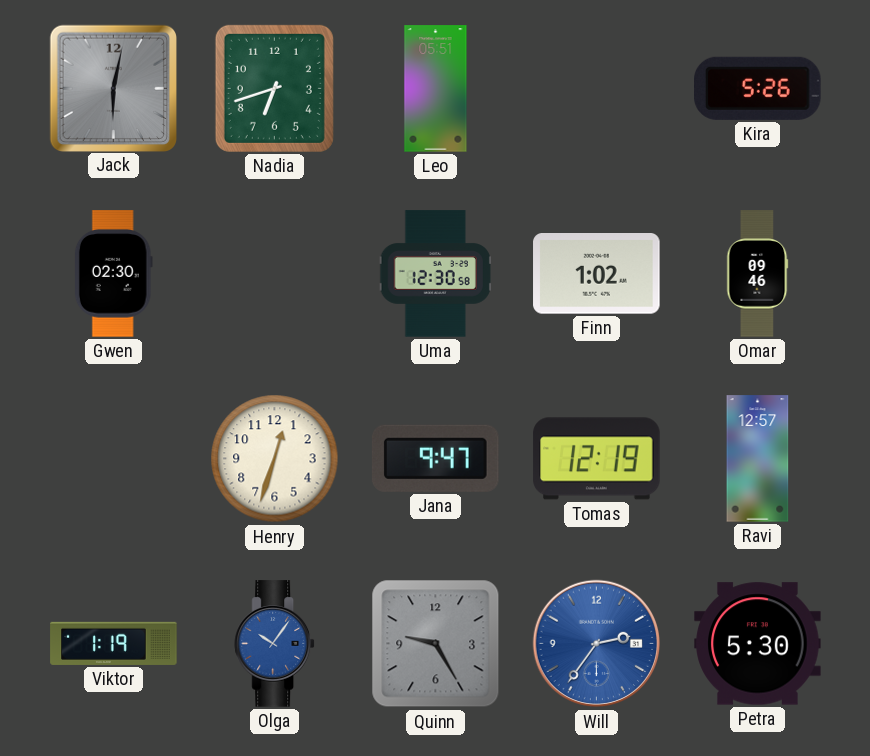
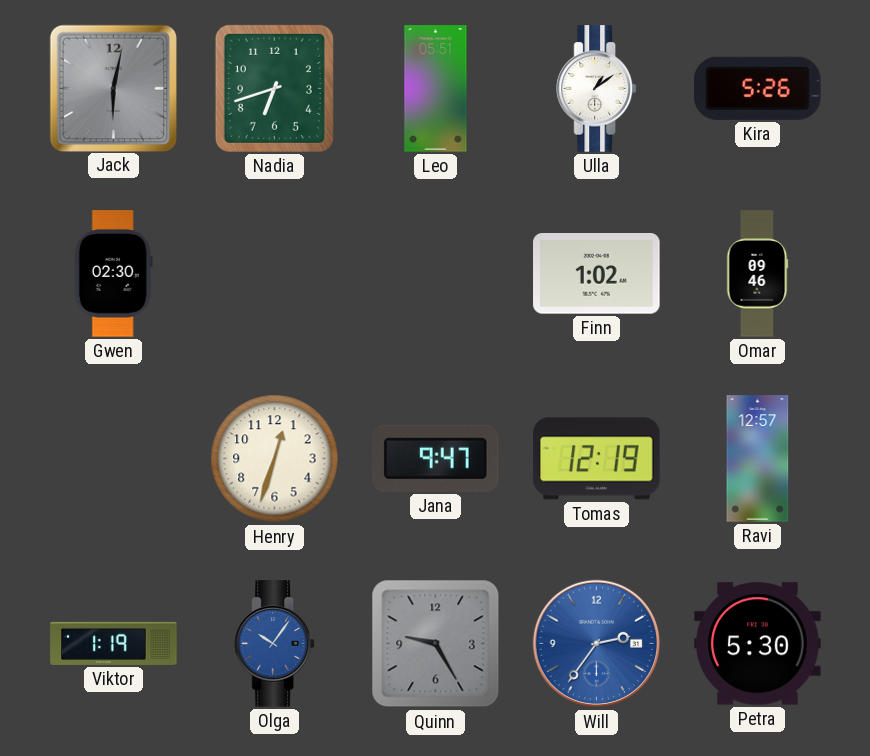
Ulla: none -> 1:09
Uma: 12:30 -> none
